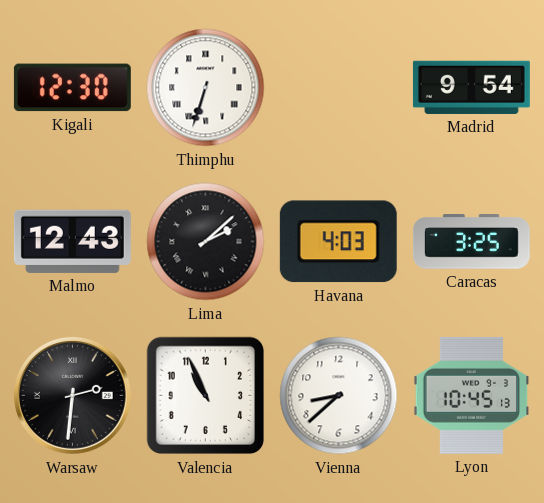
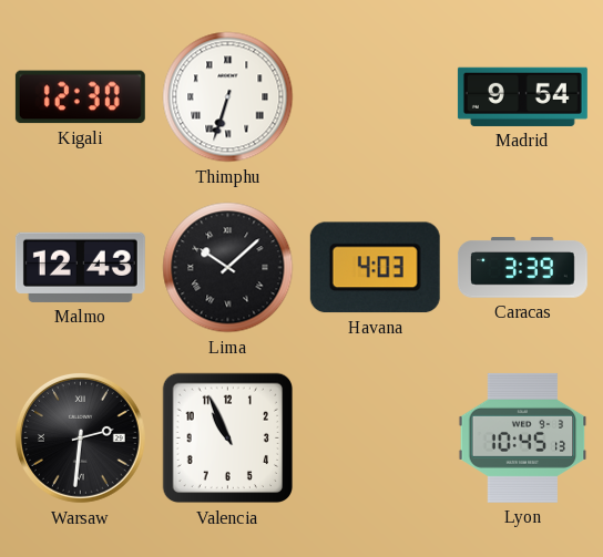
Lima: 2:08 -> 10:08
Caracas: 3:25 -> 3:39
Vienna: 8:38 -> none
